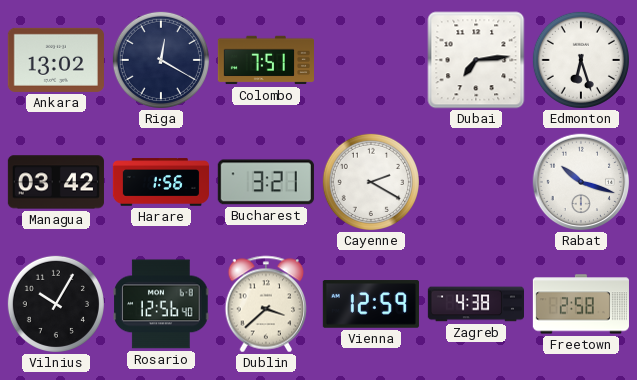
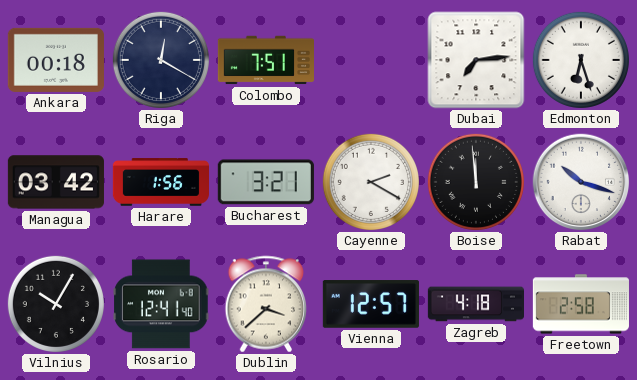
Ankara: 13:02 -> 00:18
Boise: none -> 11:59
Rosario: 12:56 -> 12:41
Vienna: 12:59 -> 12:57
Zagreb: 4:38 -> 4:18
